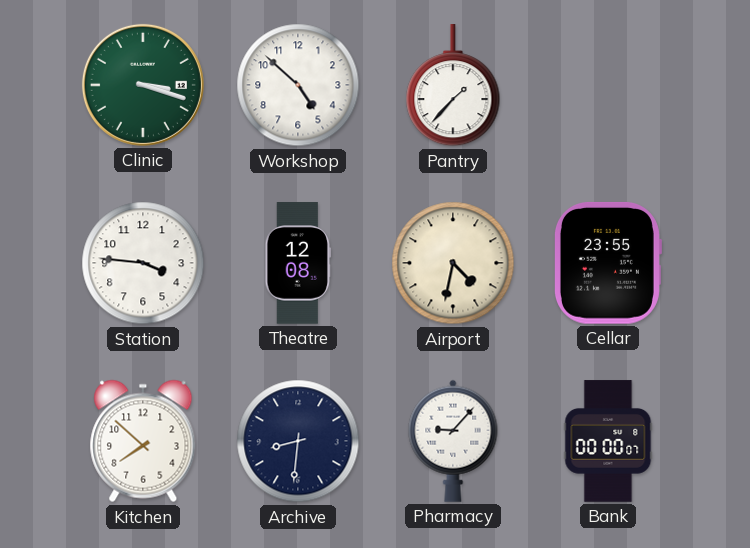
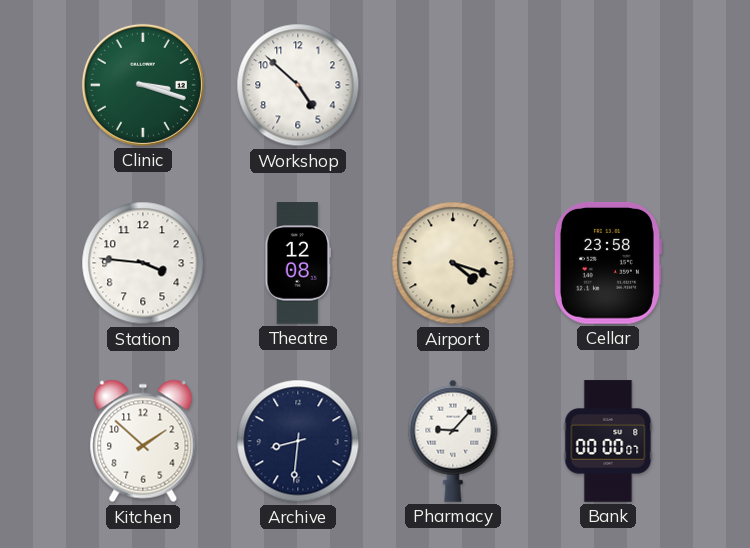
Pantry: 1:37 -> none
Airport: 4:32 -> 4:18
Cellar: 23:55 -> 23:58
Kitchen: 7:52 -> 1:52
